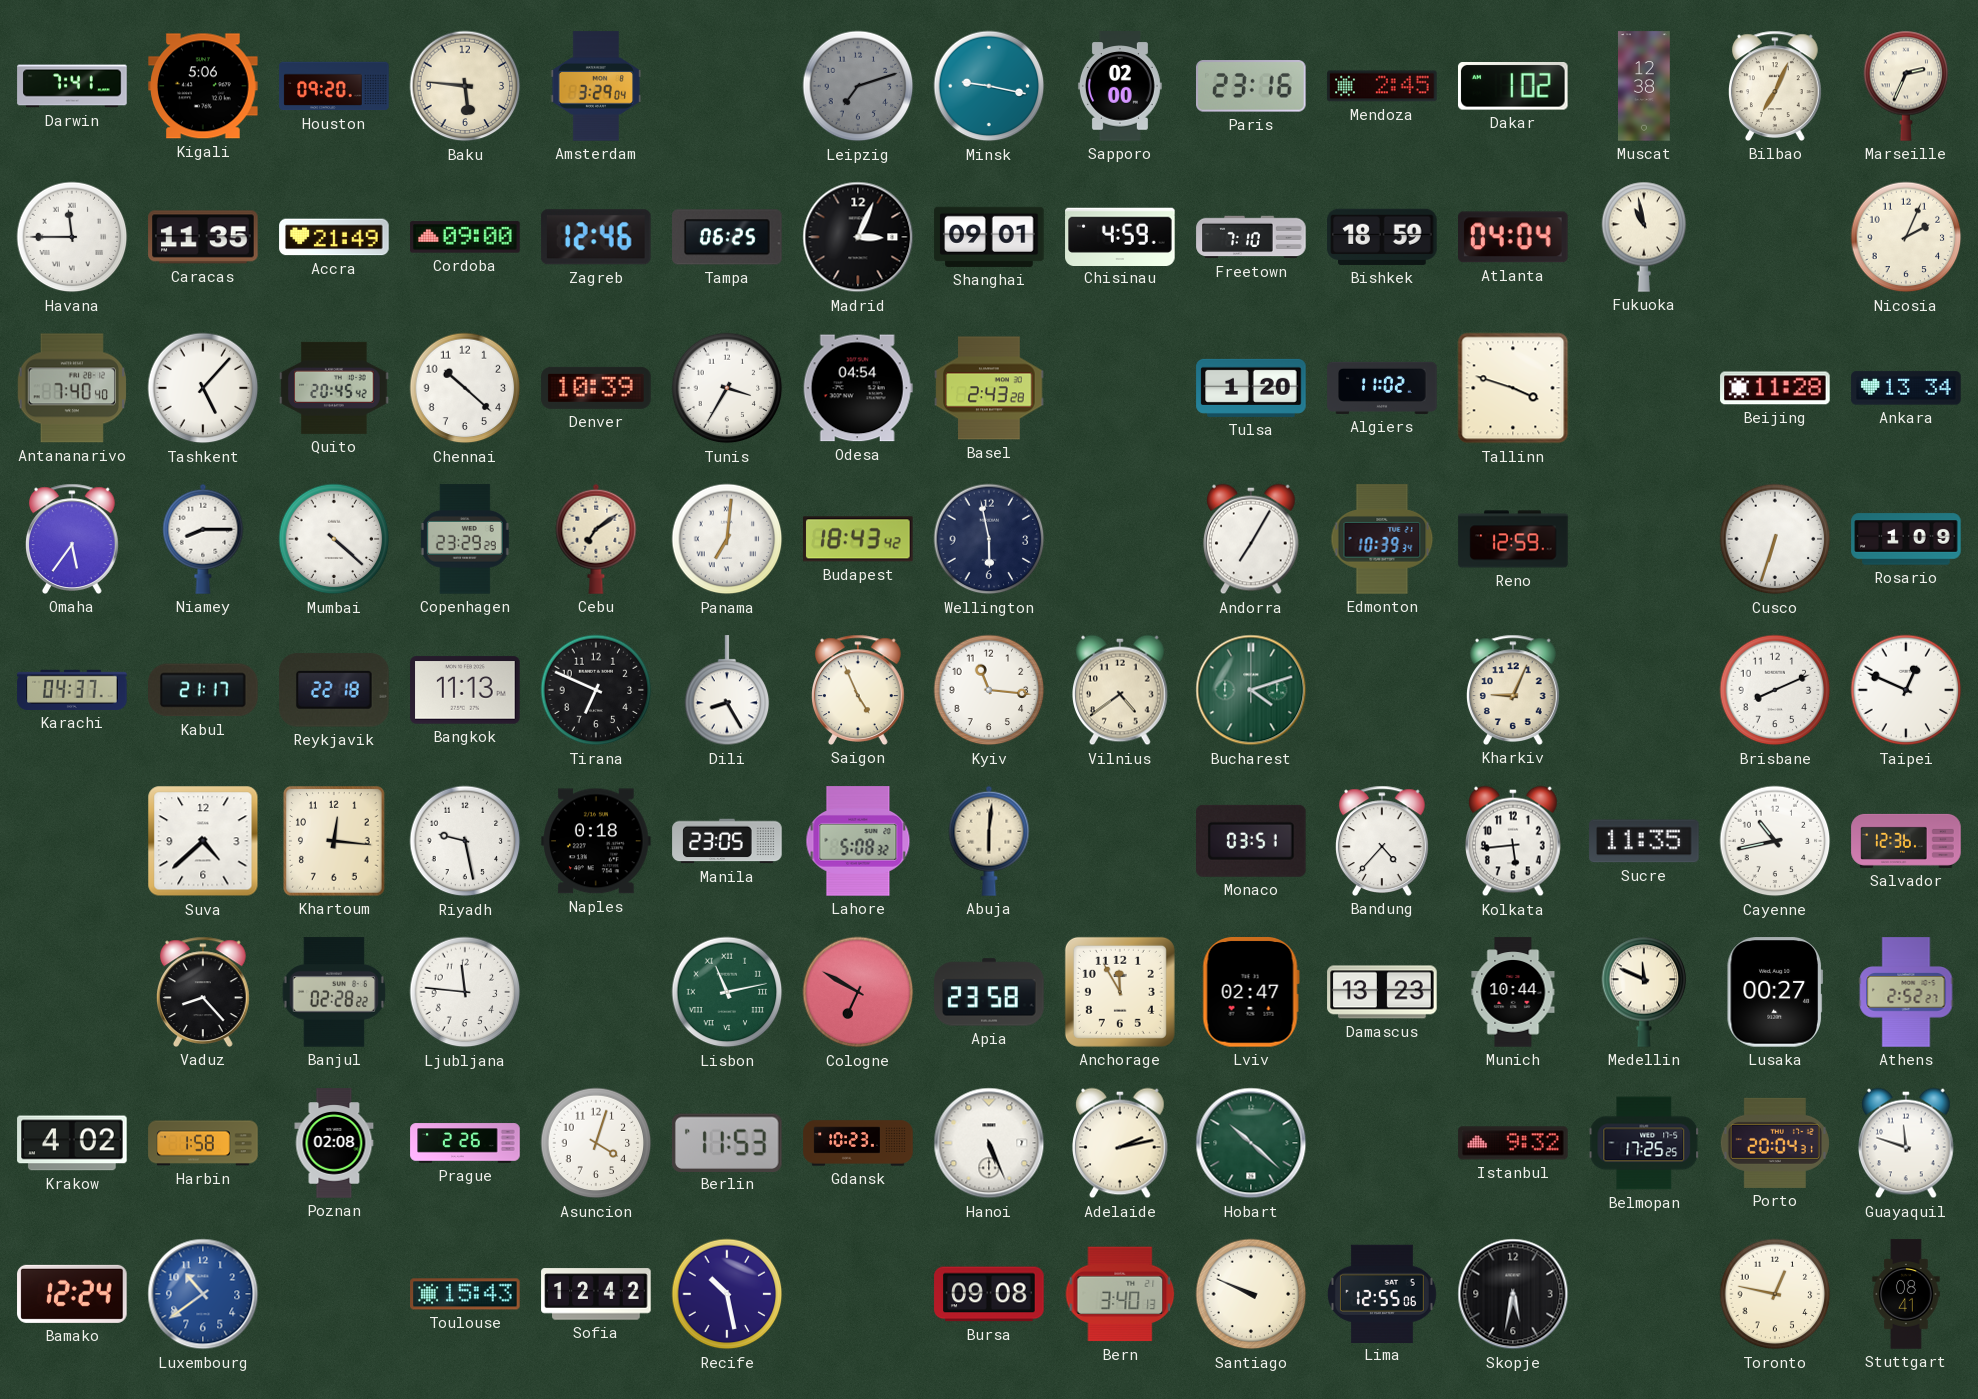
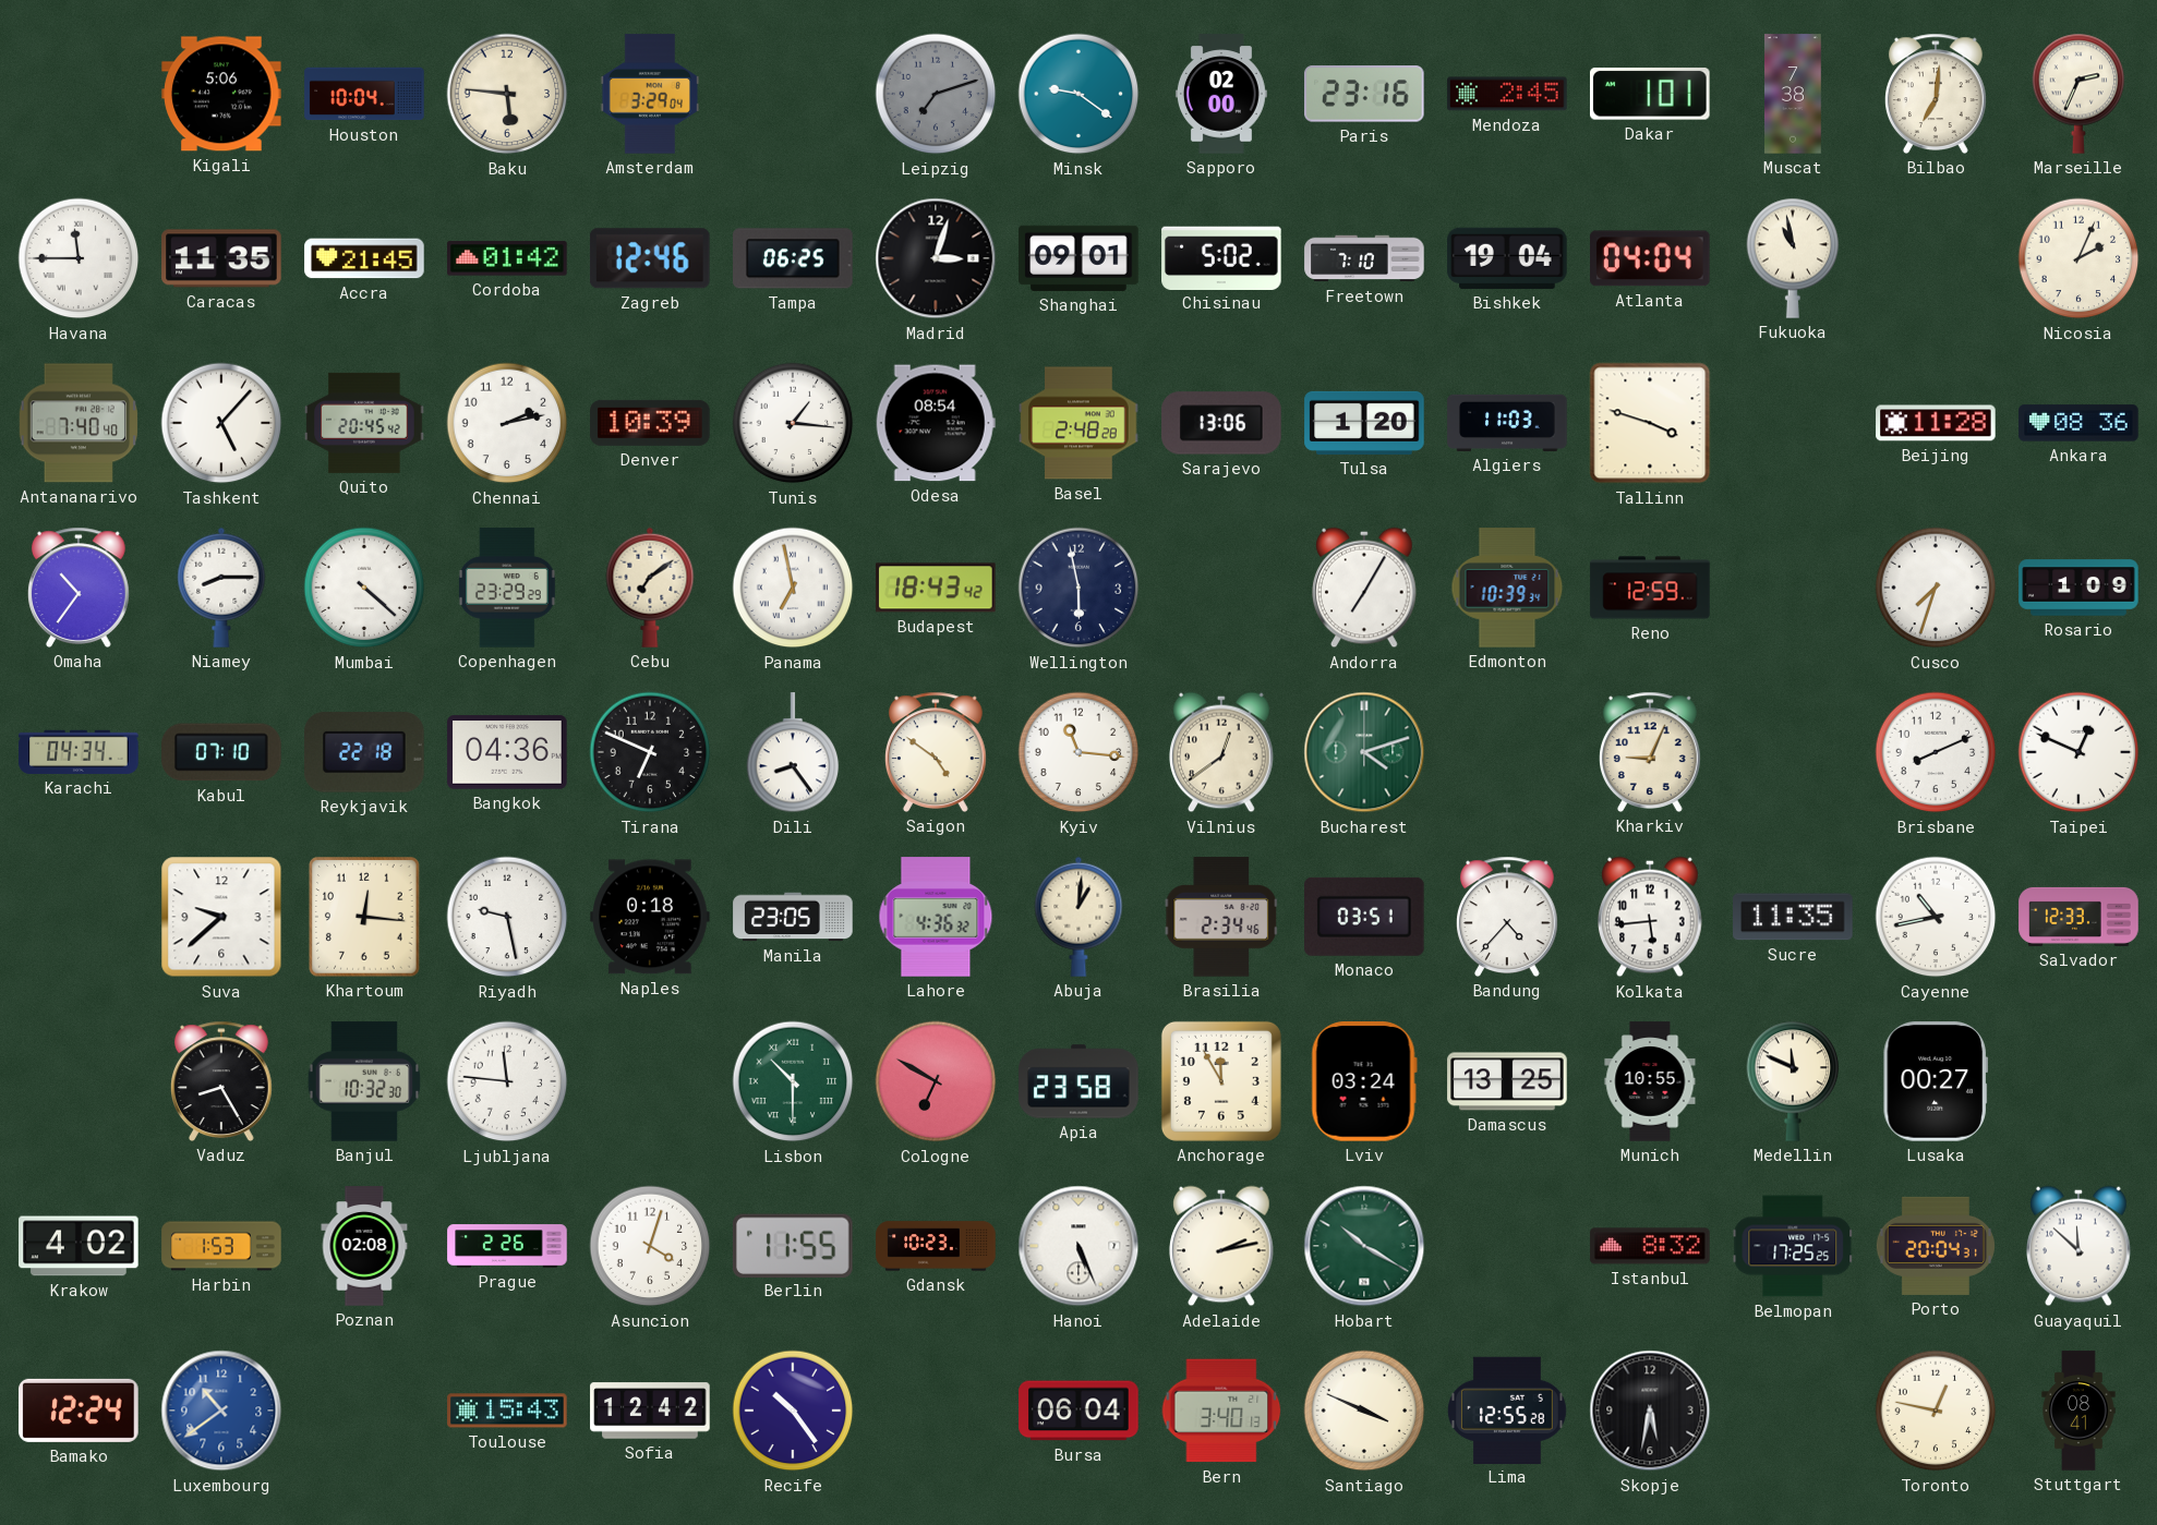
Darwin: 7:41 -> none
Houston: 09:20 -> 10:04
Minsk: 9:17 -> 9:21
Dakar: 1:02 -> 1:01
Muscat: 12:38 -> 7:38
Bilbao: 7:04 -> 7:01
Accra: 21:49 -> 21:45
Cordoba: 09:00 -> 01:42
Madrid: 3:04 -> 3:03
Chisinau: 4:59 -> 5:02
Bishkek: 18:59 -> 19:04
Chennai: 10:22 -> 2:13
Tunis: 3:35 -> 1:16
Odesa: 04:54 -> 08:54
Basel: 2:43 -> 2:48
Sarajevo: none -> 13:06
Algiers: 11:02 -> 11:03
Ankara: 13:34 -> 08:36
Omaha: 5:36 -> 10:36
Panama: 7:01 -> 6:58
Cusco: 6:33 -> 7:33
Karachi: 04:37 -> 04:34
Kabul: 21:17 -> 07:10
Bangkok: 11:13 -> 04:36
Dili: 8:25 -> 8:24
Saigon: 4:56 -> 4:51
Vilnius: 4:39 -> 12:39
Suva: 4:38 -> 9:38
Lahore: 5:08 -> 4:36
Abuja: 6:01 -> 1:01
Brasilia: none -> 2:34
Salvador: 12:36 -> 12:33
Vaduz: 8:23 -> 8:25
Banjul: 02:28 -> 10:32
Lisbon: 11:13 -> 10:30
Lviv: 02:47 -> 03:24
Damascus: 13:23 -> 13:25
Munich: 10:44 -> 10:55
Athens: 2:52 -> none
Harbin: 1:58 -> 1:53
Berlin: 11:53 -> 11:55
Hobart: 10:22 -> 10:20
Istanbul: 9:32 -> 8:32
Guayaquil: 11:48 -> 11:52
Recife: 10:28 -> 10:24
Bursa: 09:08 -> 06:04
Santiago: 9:49 -> 3:49
Lima: 12:55:06 -> 12:55:28
